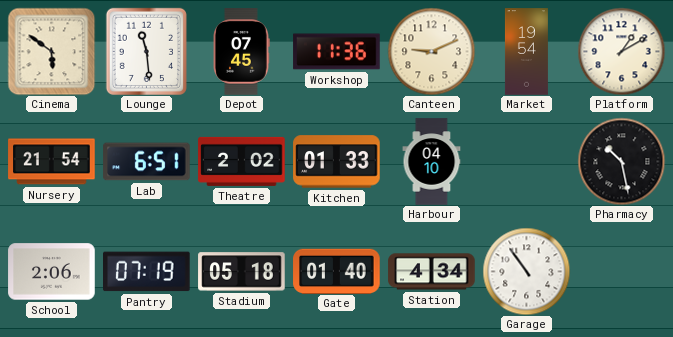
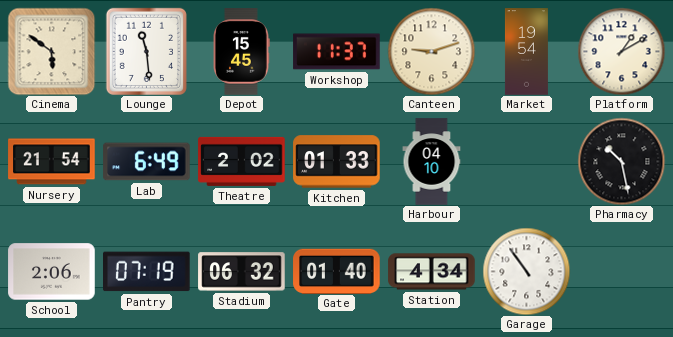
Depot: 07:45 -> 15:45
Workshop: 11:36 -> 11:37
Canteen: 9:11 -> 9:12
Lab: 6:51 -> 6:49
Stadium: 05:18 -> 06:32
